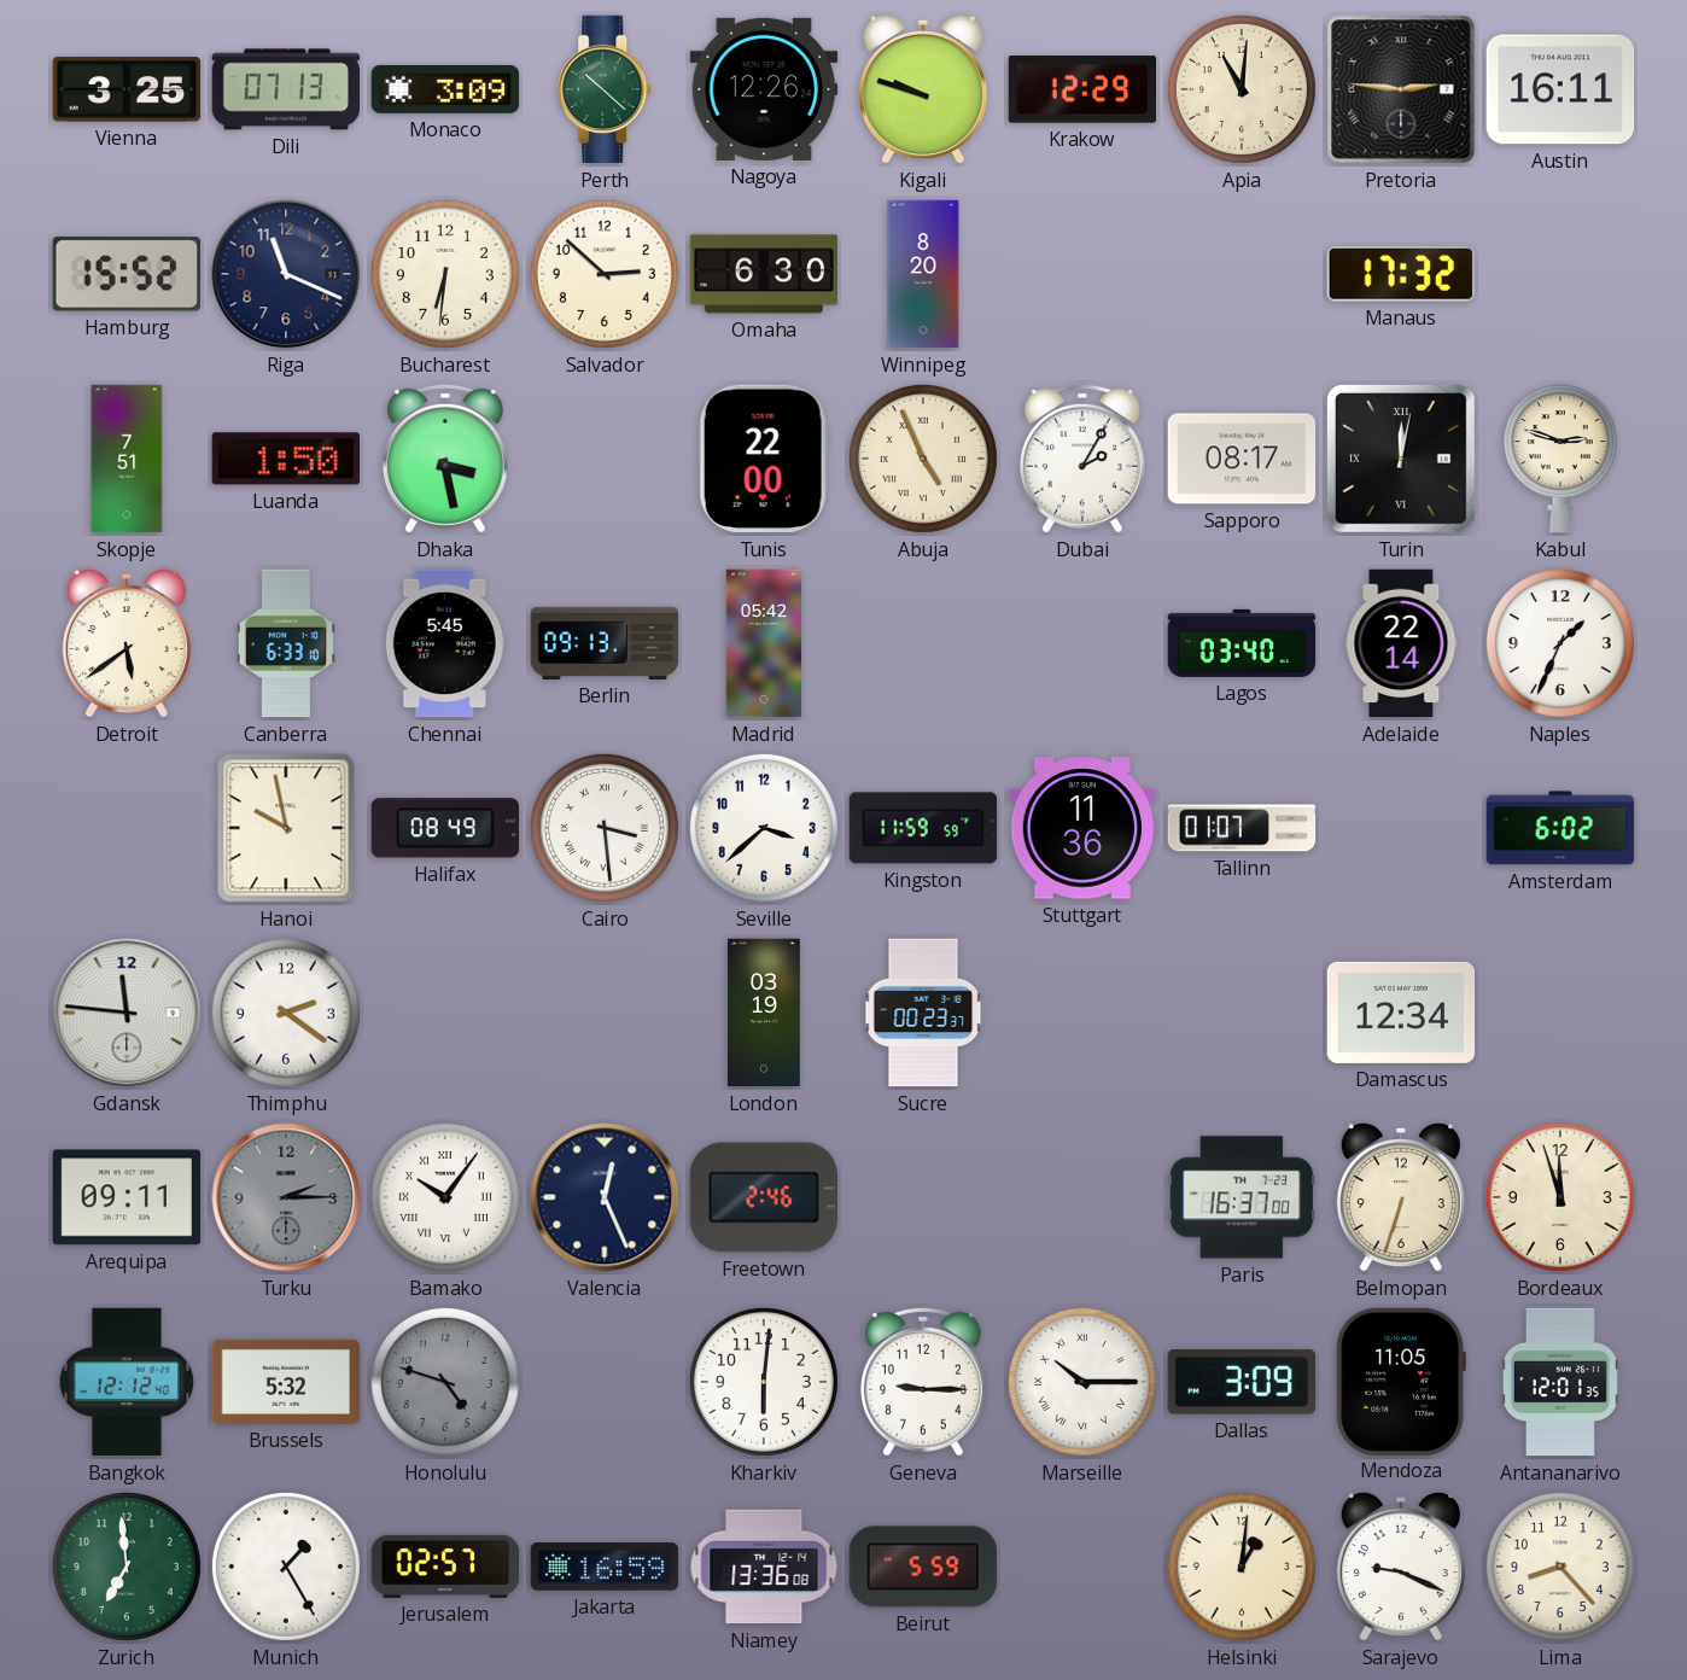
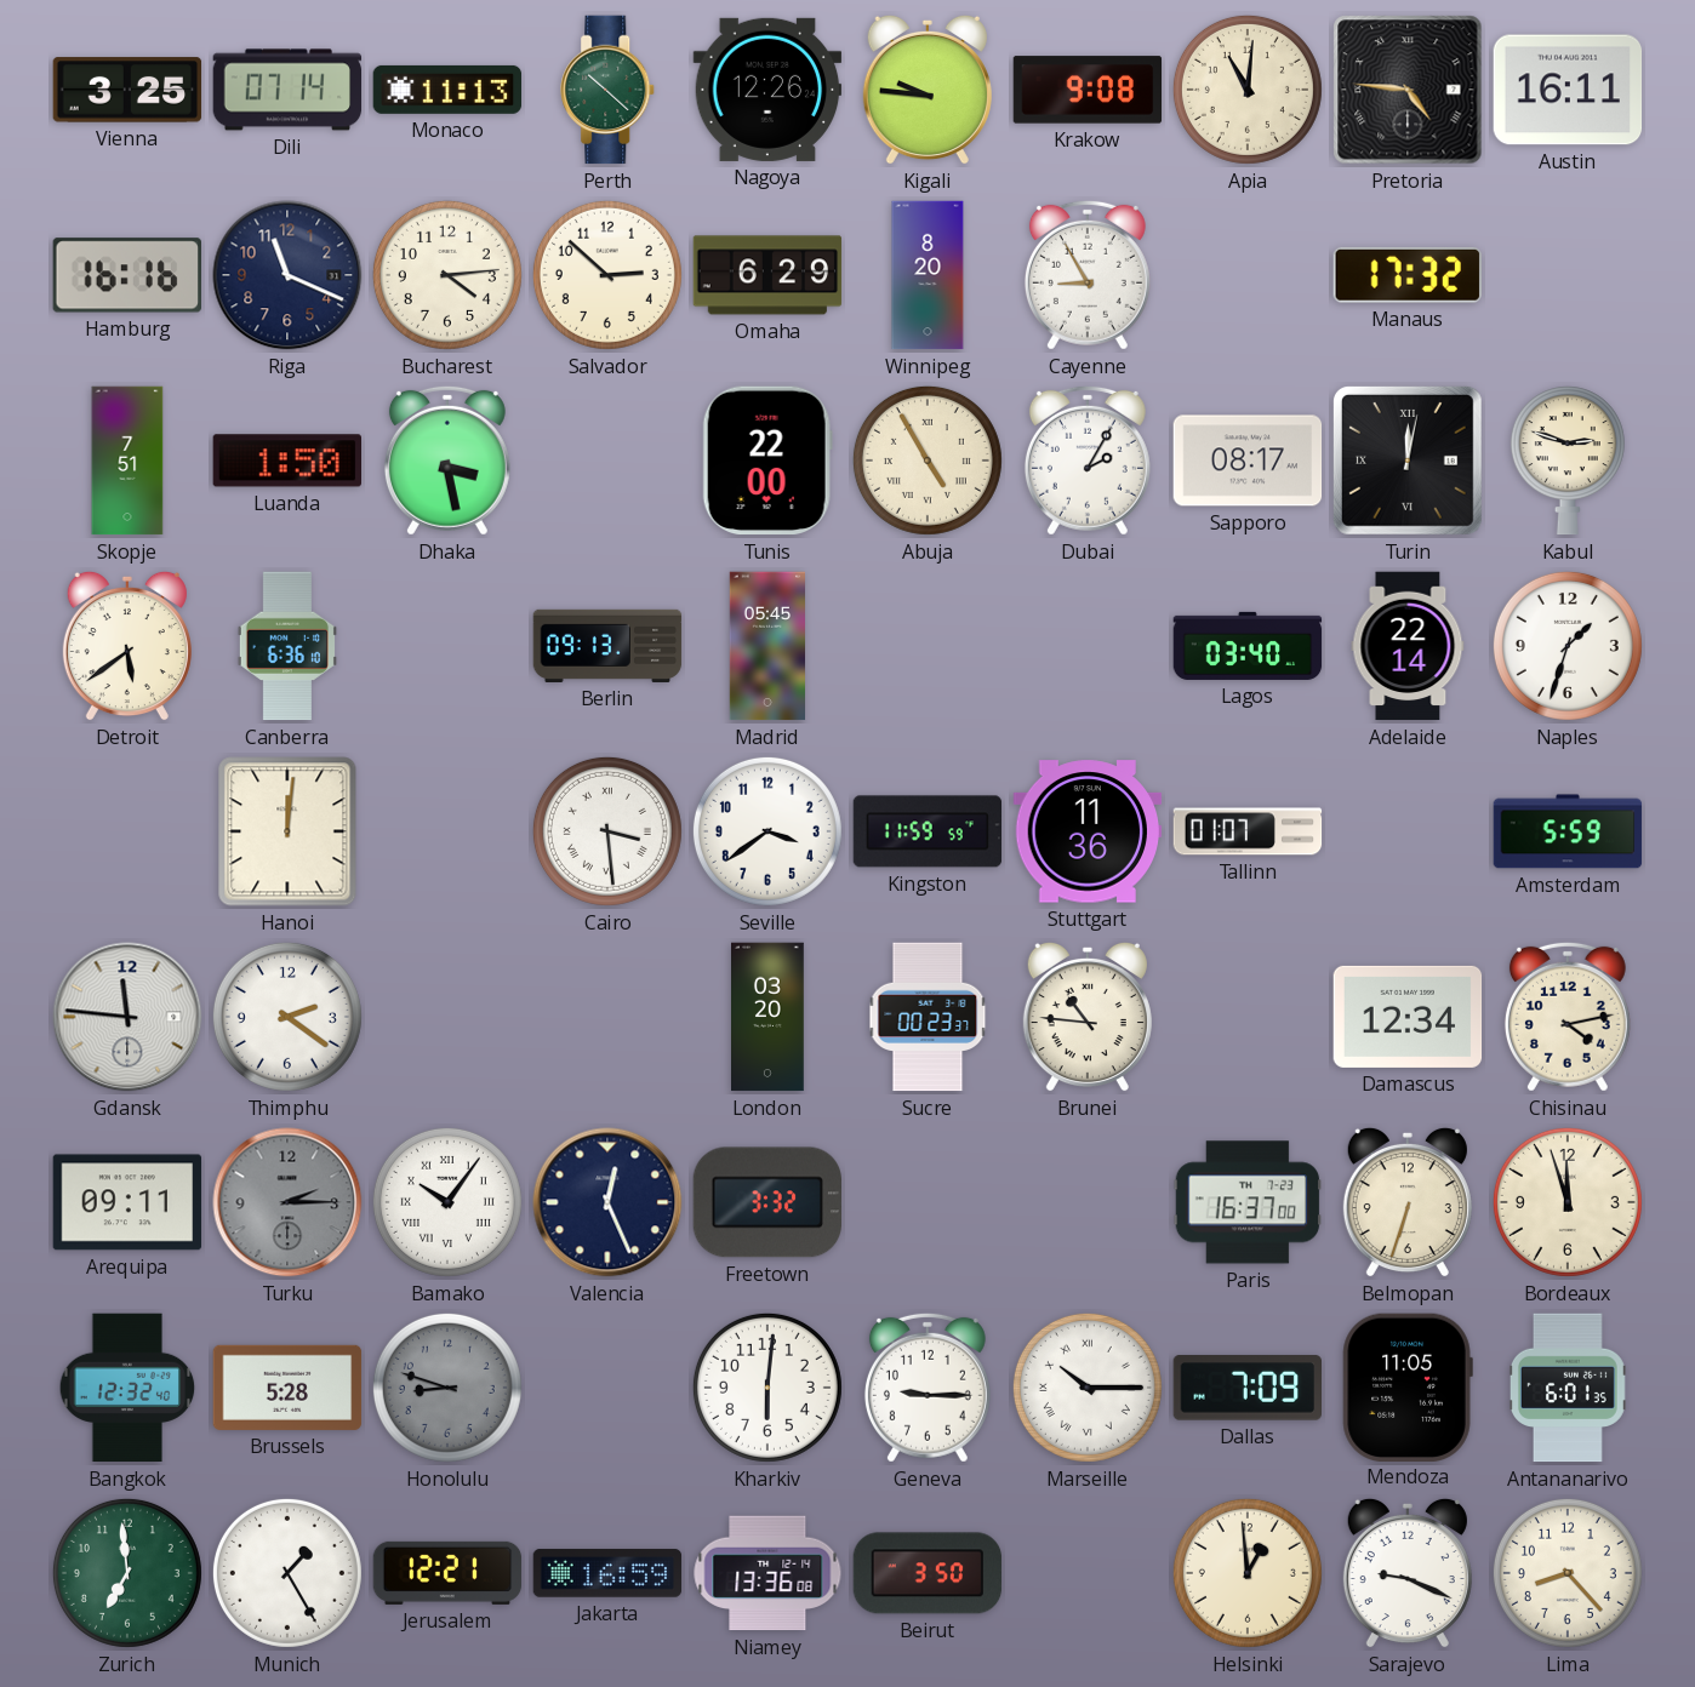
Dili: 07:13 -> 07:14
Monaco: 3:09 -> 11:13
Kigali: 9:48 -> 9:46
Krakow: 12:29 -> 9:08
Pretoria: 2:46 -> 4:46
Hamburg: 15:52 -> 16:16
Bucharest: 6:31 -> 4:14
Omaha: 6:30 -> 6:29
Cayenne: none -> 8:55
Abuja: 4:56 -> 4:55
Canberra: 6:33 -> 6:36
Chennai: 5:45 -> none
Madrid: 05:42 -> 05:45
Naples: 1:34 -> 1:33
Hanoi: 9:58 -> 12:01
Halifax: 08:49 -> none
Seville: 3:38 -> 3:39
Amsterdam: 6:02 -> 5:59
London: 03:19 -> 03:20
Brunei: none -> 10:46
Chisinau: none -> 4:13
Freetown: 2:46 -> 3:32
Bangkok: 12:12 -> 12:32
Brussels: 5:32 -> 5:28
Honolulu: 4:48 -> 8:48
Dallas: 3:09 -> 7:09
Antananarivo: 12:01 -> 6:01
Jerusalem: 02:57 -> 12:21
Beirut: 5:59 -> 3:50
Helsinki: 1:01 -> 12:59
